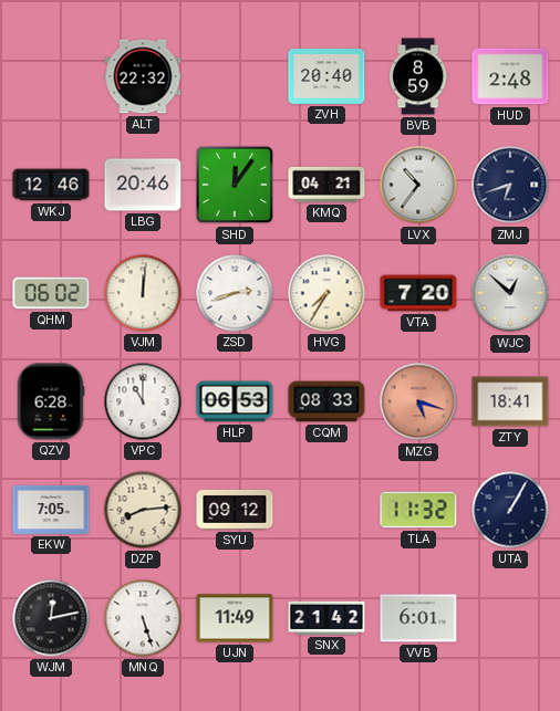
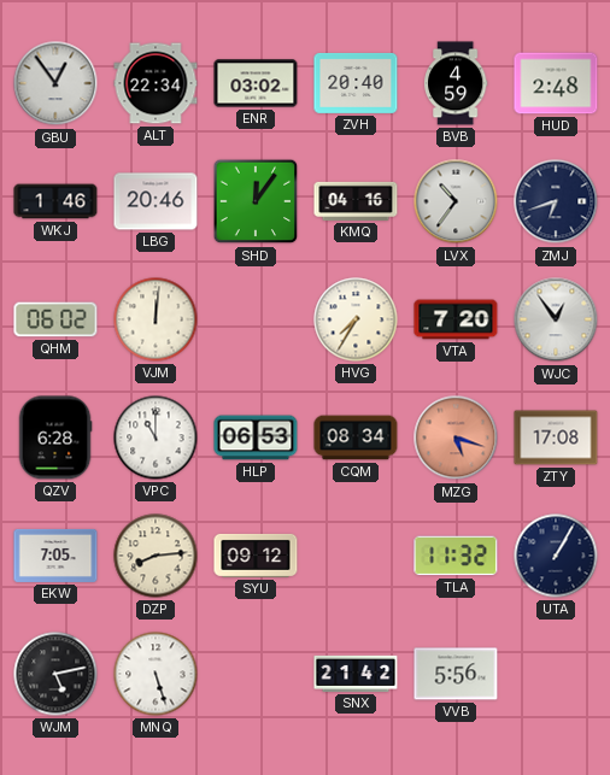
GBU: none -> 12:54
ALT: 22:32 -> 22:34
ENR: none -> 03:02
BVB: 8:59 -> 4:59
WKJ: 12:46 -> 1:46
KMQ: 04:21 -> 04:16
ZSD: 2:42 -> none
WJC: 12:52 -> 12:54
CQM: 08:33 -> 08:34
ZTY: 18:41 -> 17:08
WJM: 12:13 -> 5:13
UJN: 11:49 -> none
VVB: 6:01 -> 5:56
